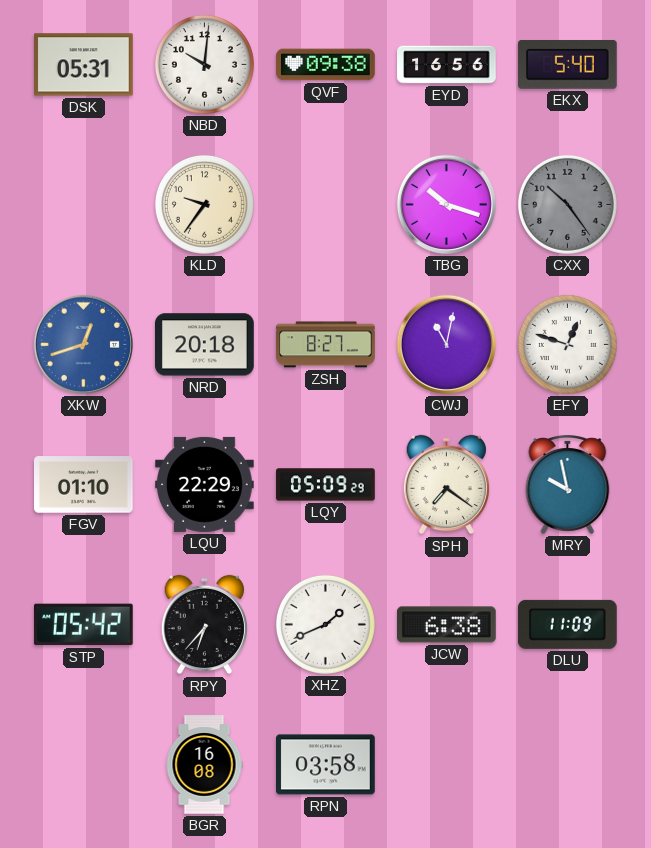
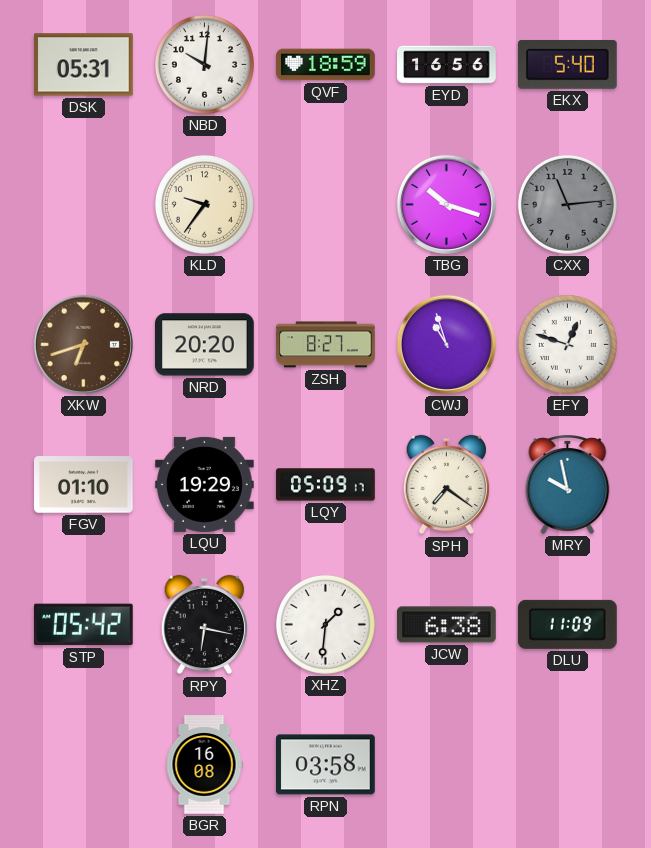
QVF: 09:38 -> 18:59
CXX: 10:24 -> 11:14
XKW: 12:42 -> 6:42
XKW dial: blue -> brown
NRD: 20:18 -> 20:20
CWJ: 11:02 -> 10:57
LQU: 22:29 -> 19:29
LQY: 05:09:29 -> 05:09:17
RPY: 6:37 -> 6:17
XHZ: 1:41 -> 1:31
